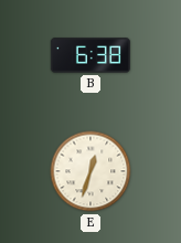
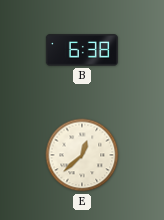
E: 12:33 -> 12:38
